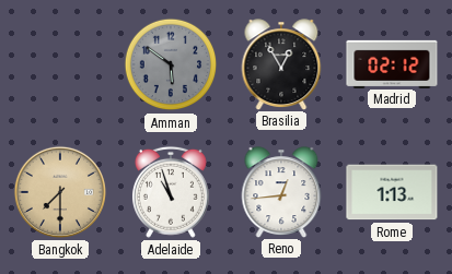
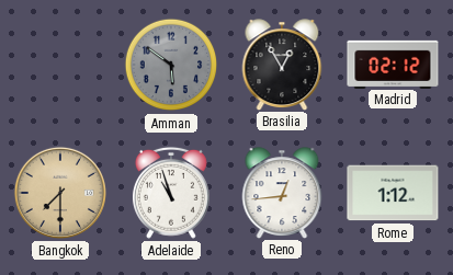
Rome: 1:13 -> 1:12
